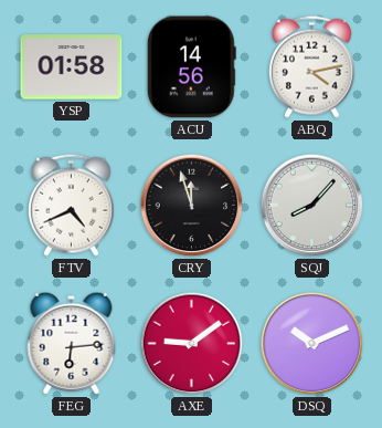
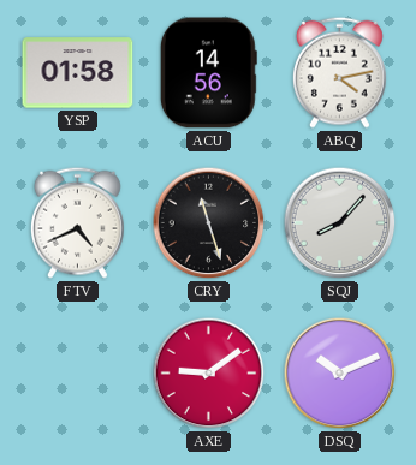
CRY: 11:57 -> 11:27
FEG: 6:14 -> none
